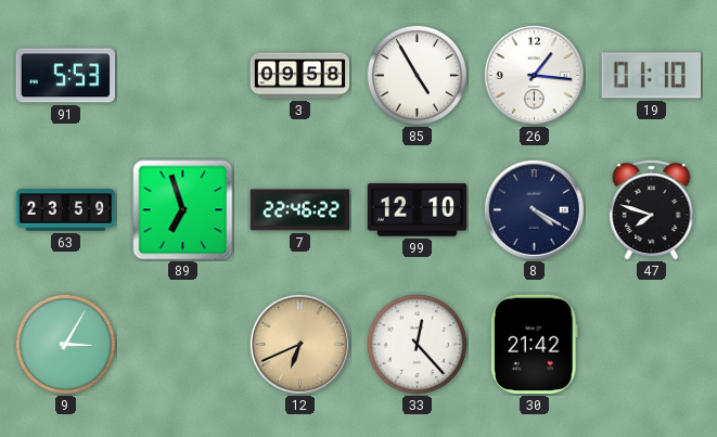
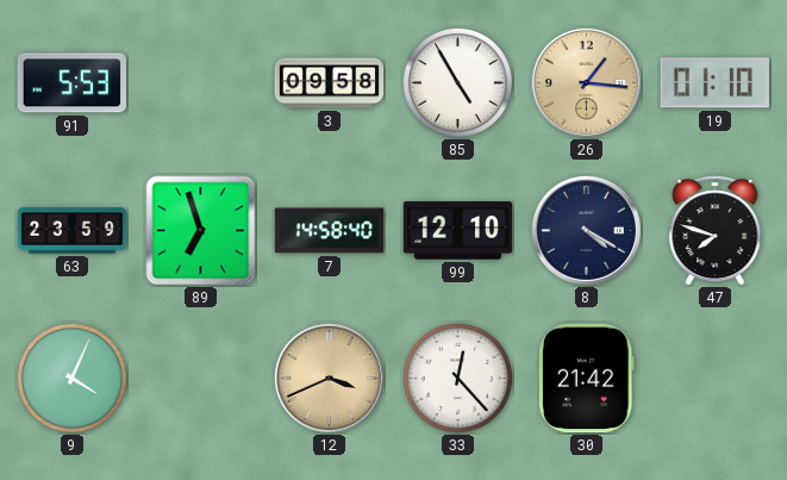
26 dial: white -> champagne
7: 22:46 -> 14:58
9: 3:05 -> 4:04
12: 6:41 -> 3:41
